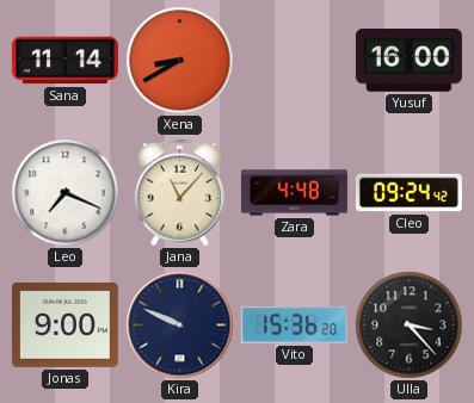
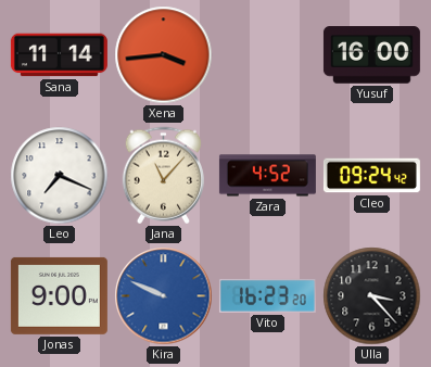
Xena: 8:40 -> 3:44
Zara: 4:48 -> 4:52
Kira dial: navy -> blue
Vito: 15:36 -> 16:23
